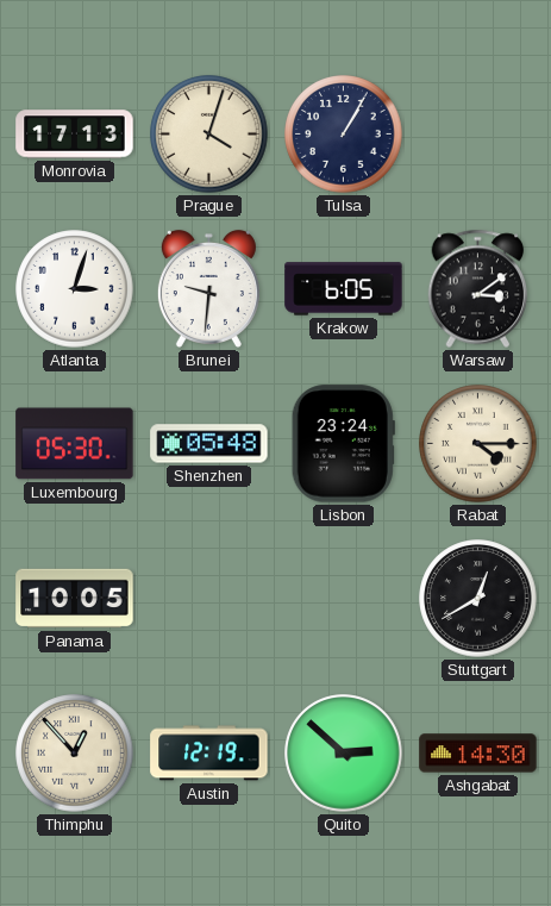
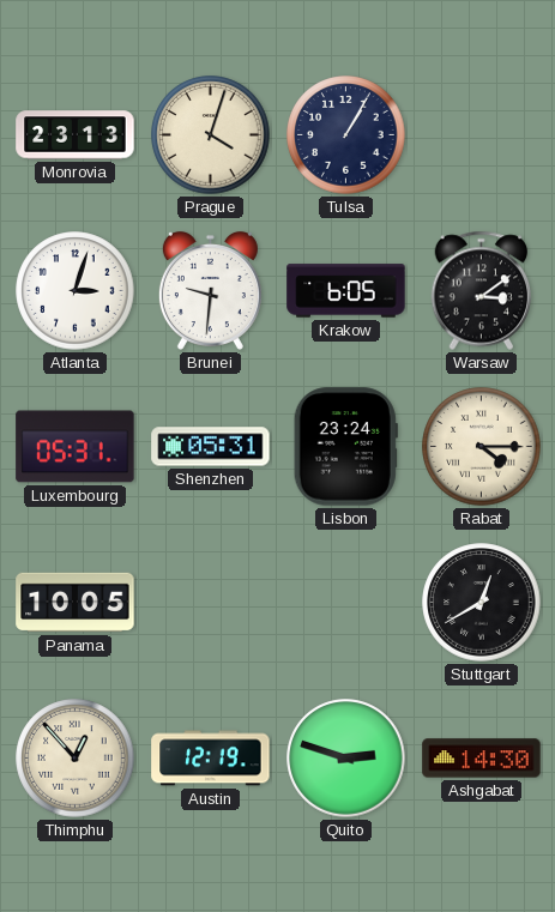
Monrovia: 17:13 -> 23:13
Luxembourg: 05:30 -> 05:31
Shenzhen: 05:48 -> 05:31
Quito: 2:52 -> 2:48
